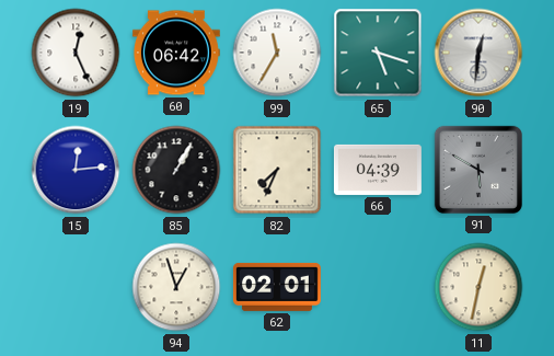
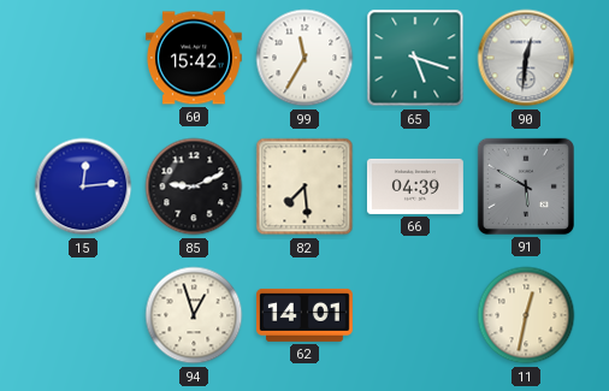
19: 12:26 -> none
60: 06:42 -> 15:42
85: 1:05 -> 9:11
82: 7:34 -> 7:29
62: 02:01 -> 14:01
